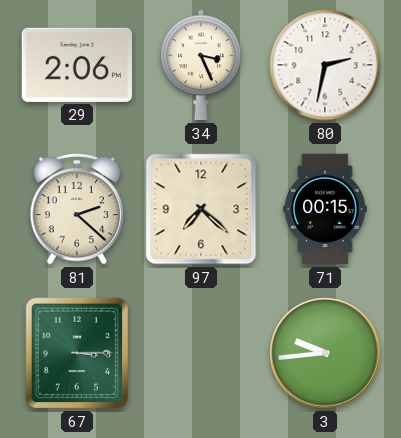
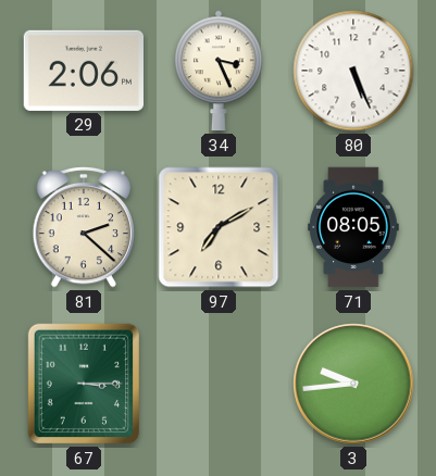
80: 2:32 -> 5:26
97: 7:22 -> 7:10
71: 00:15 -> 08:05
